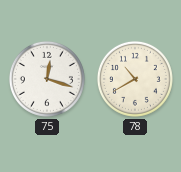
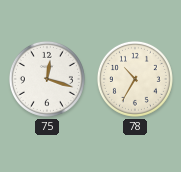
78: 10:40 -> 10:35
